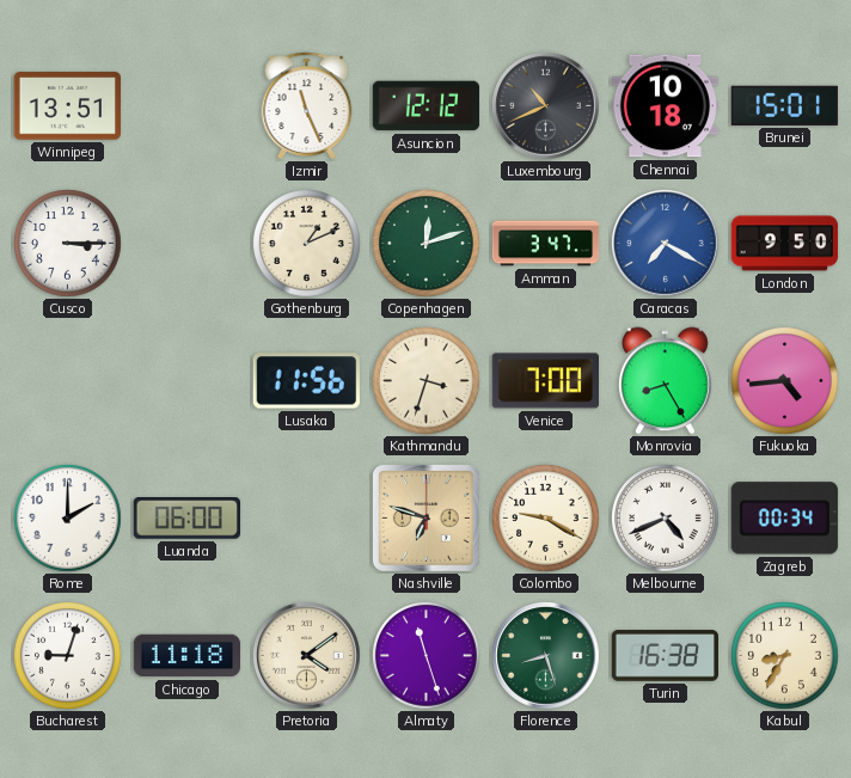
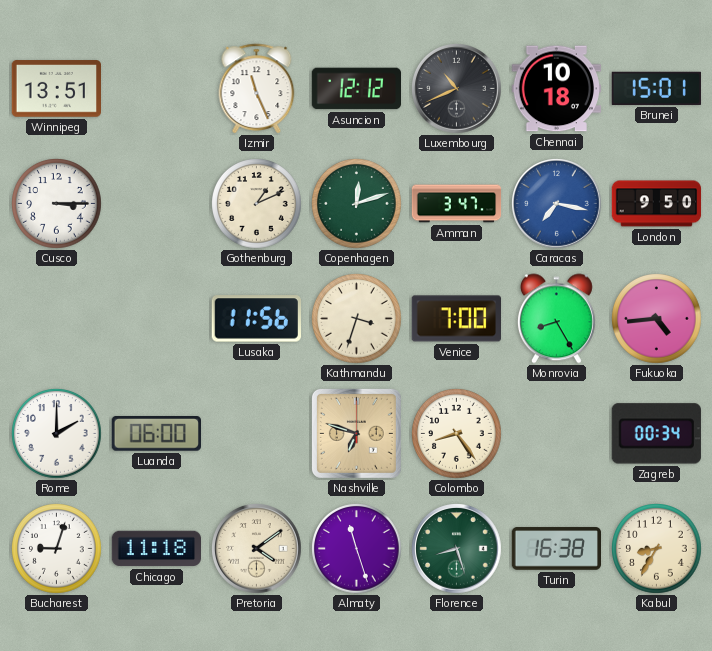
Caracas: 7:20 -> 7:17
Colombo: 9:20 -> 8:24
Melbourne: 4:41 -> none
